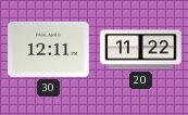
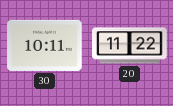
30: 12:11 -> 10:11
